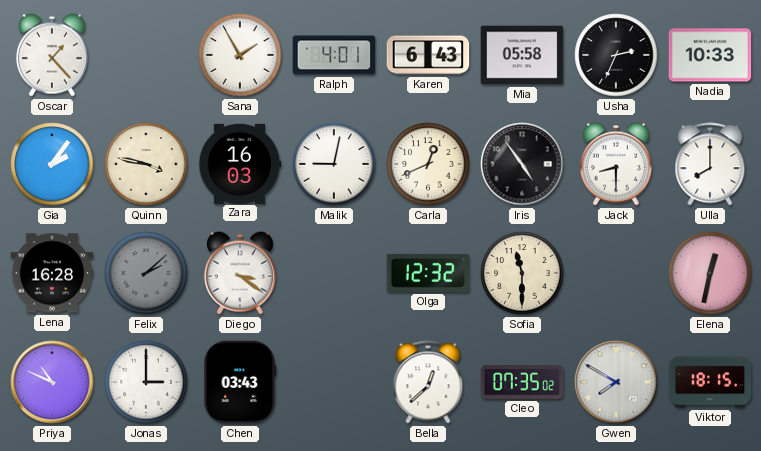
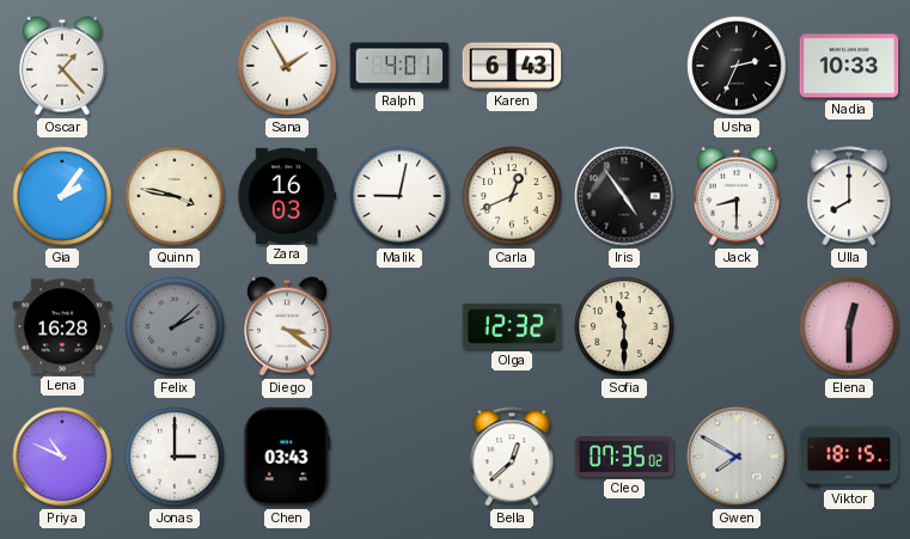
Mia: 05:58 -> none
Elena: 12:32 -> 12:30
